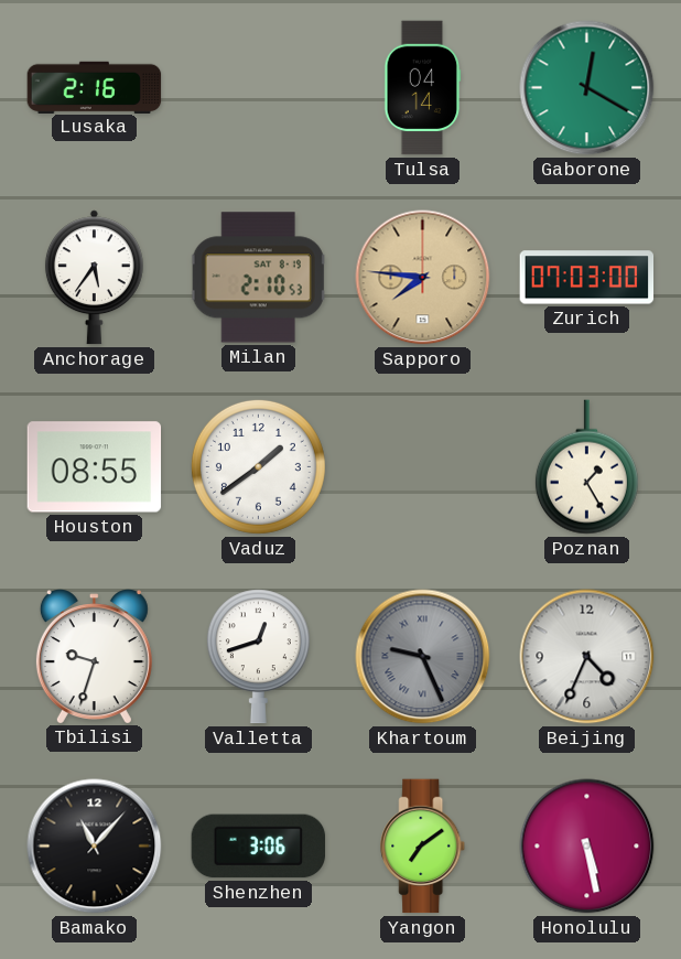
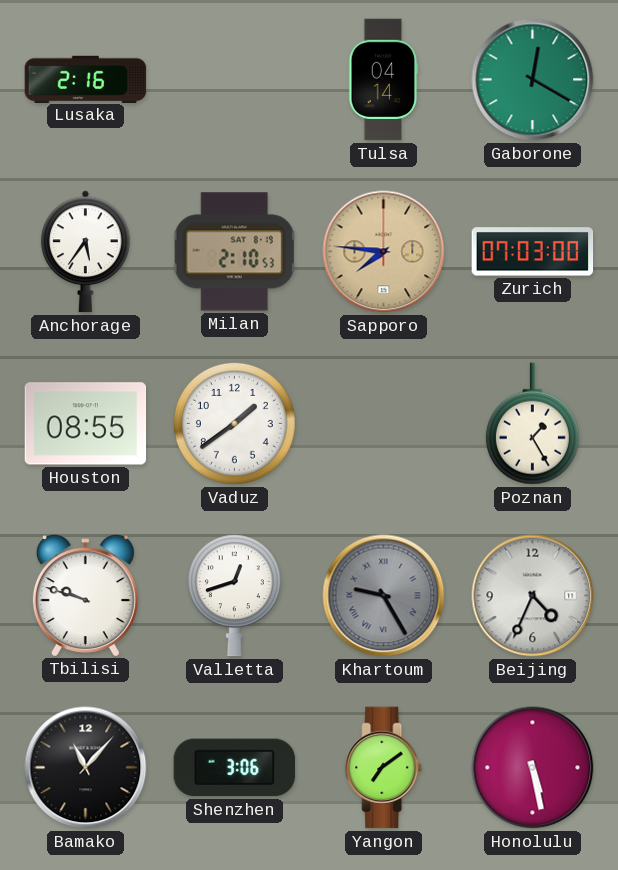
Tbilisi: 9:33 -> 9:48
Khartoum: 9:26 -> 9:25
